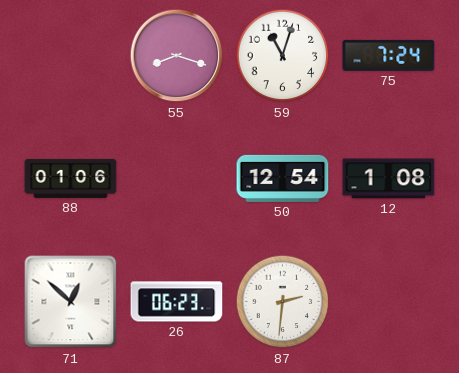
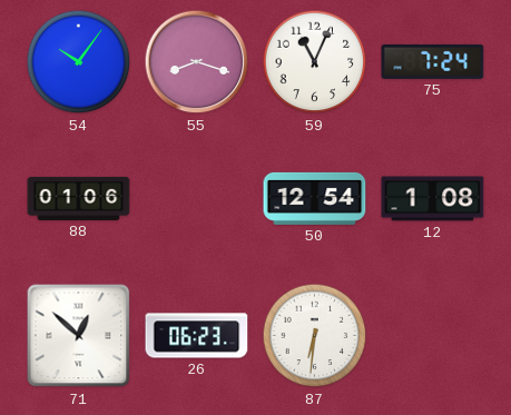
54: none -> 10:06
59: 11:03 -> 11:04
87: 2:31 -> 6:31
